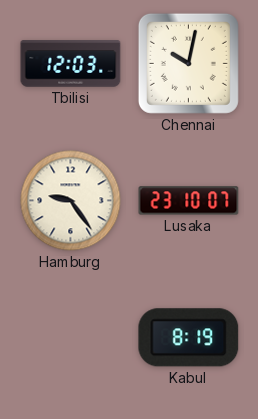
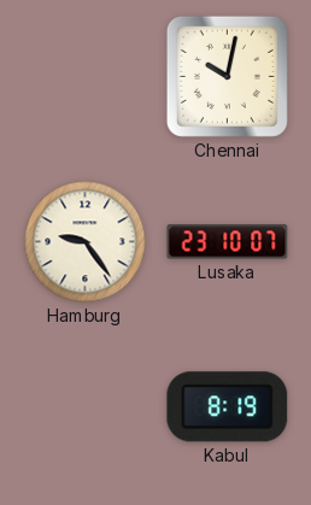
Tbilisi: 12:03 -> none
